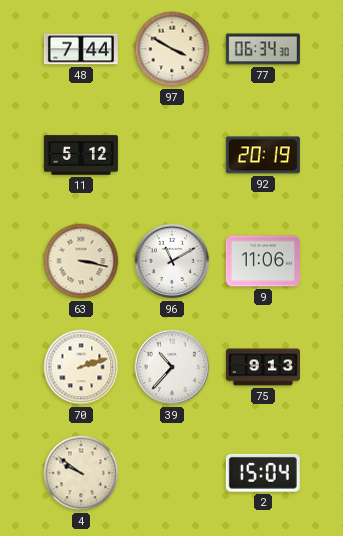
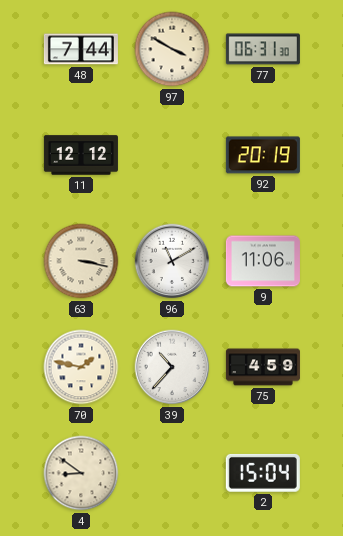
77: 06:34 -> 06:31
11: 5:12 -> 12:12
70: 2:12 -> 1:47
75: 9:13 -> 4:59
4: 9:51 -> 8:51
